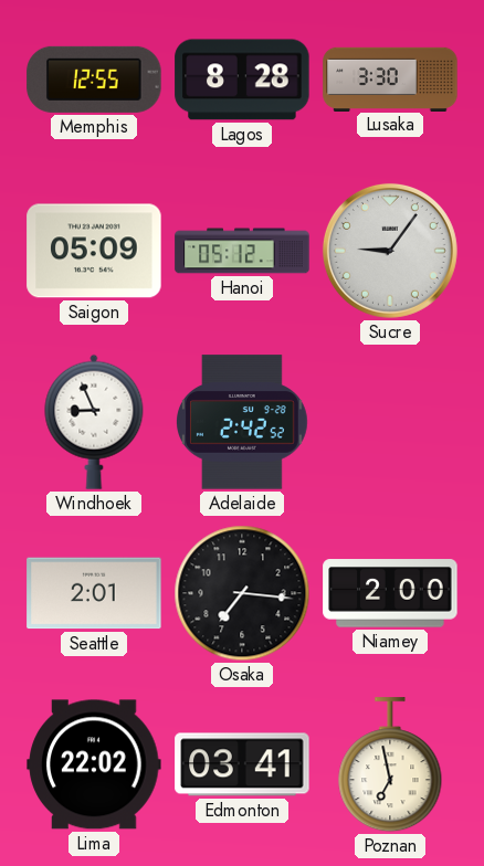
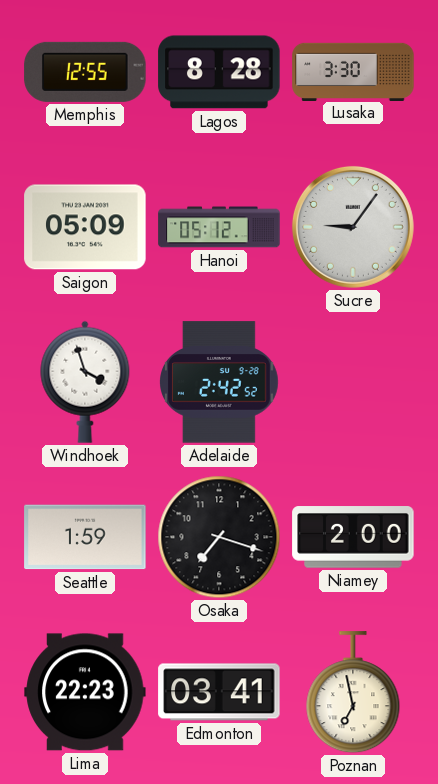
Windhoek: 8:56 -> 3:57
Seattle: 2:01 -> 1:59
Osaka: 7:16 -> 7:18
Lima: 22:02 -> 22:23
